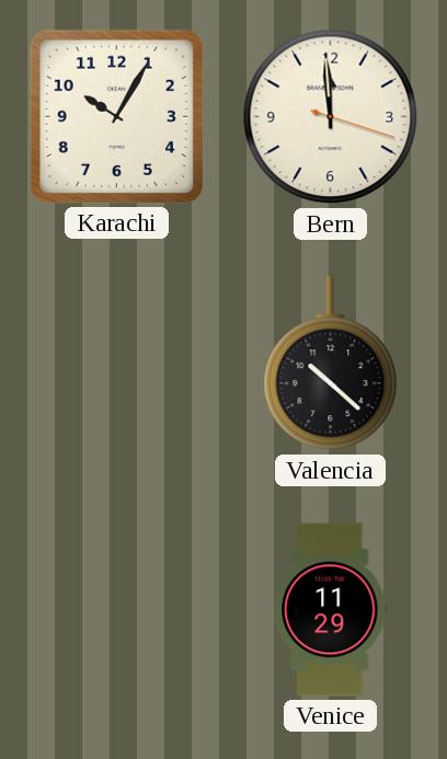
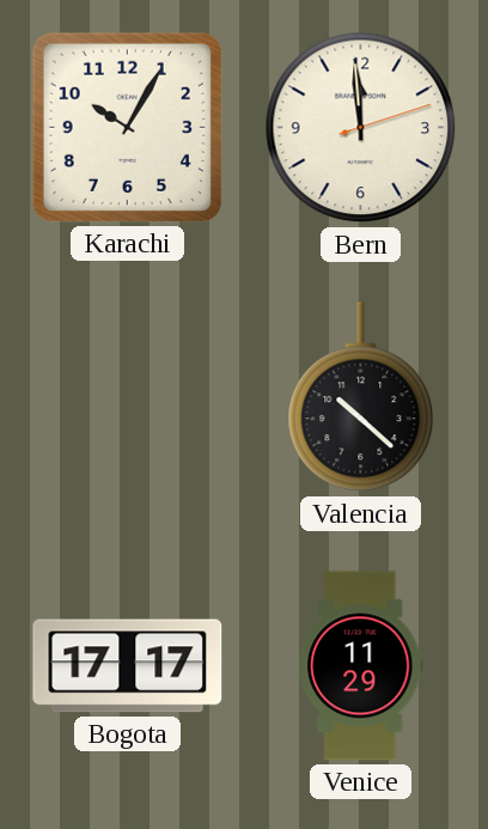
Bern: 11:59:18 -> 11:59:12
Bogota: none -> 17:17
